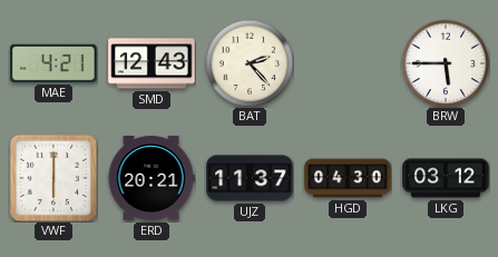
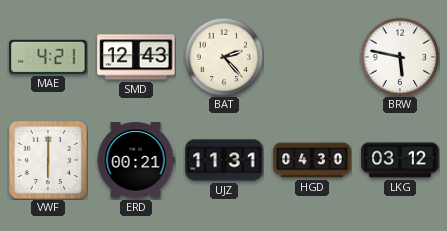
BRW: 5:45 -> 5:47
ERD: 20:21 -> 00:21
UJZ: 11:37 -> 11:31
